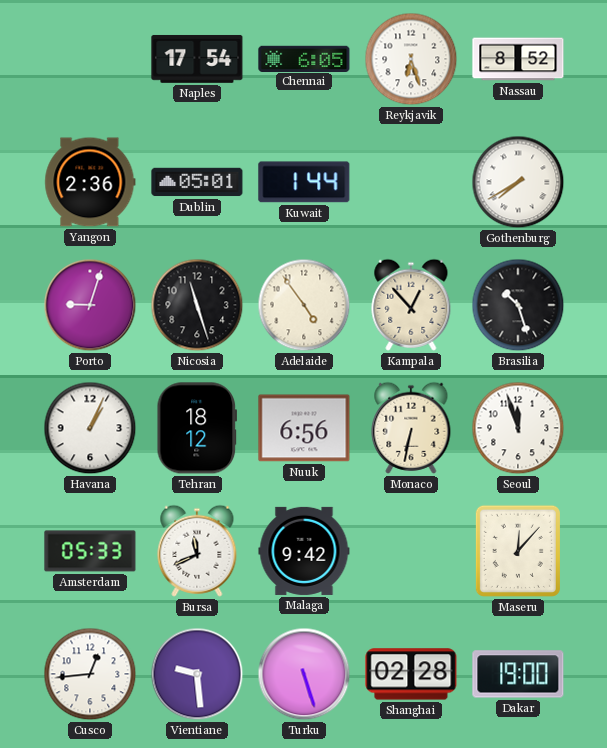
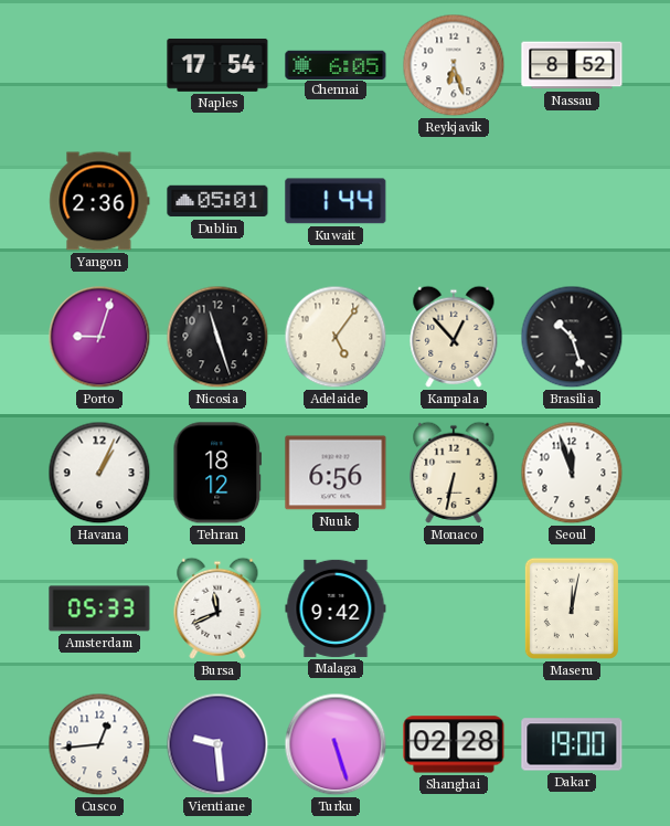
Gothenburg: 7:40 -> none
Adelaide: 4:54 -> 5:06
Maseru: 12:07 -> 12:02
